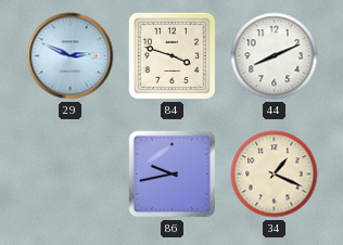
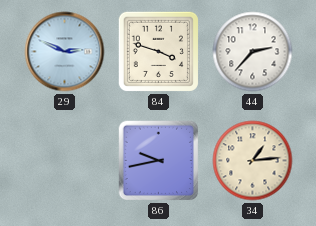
44: 8:11 -> 2:37
34: 1:19 -> 1:14
